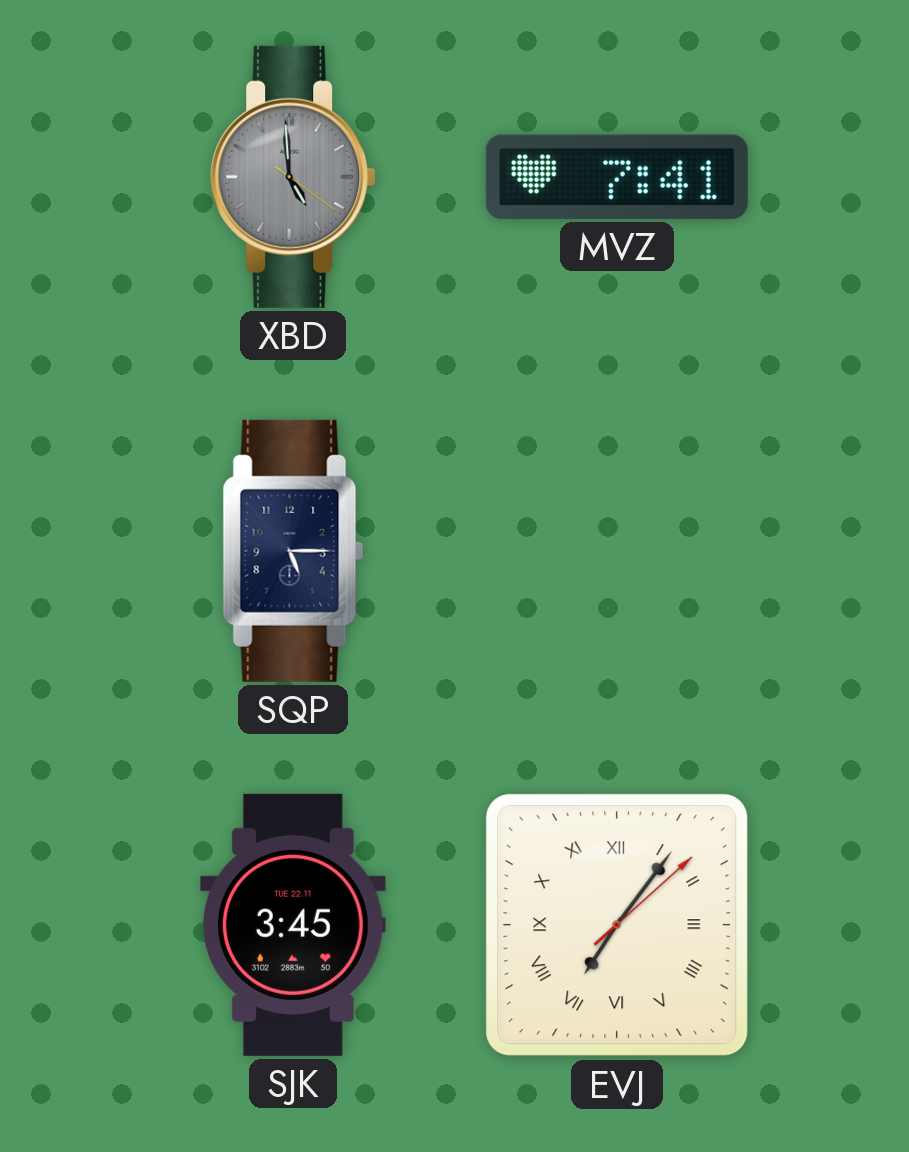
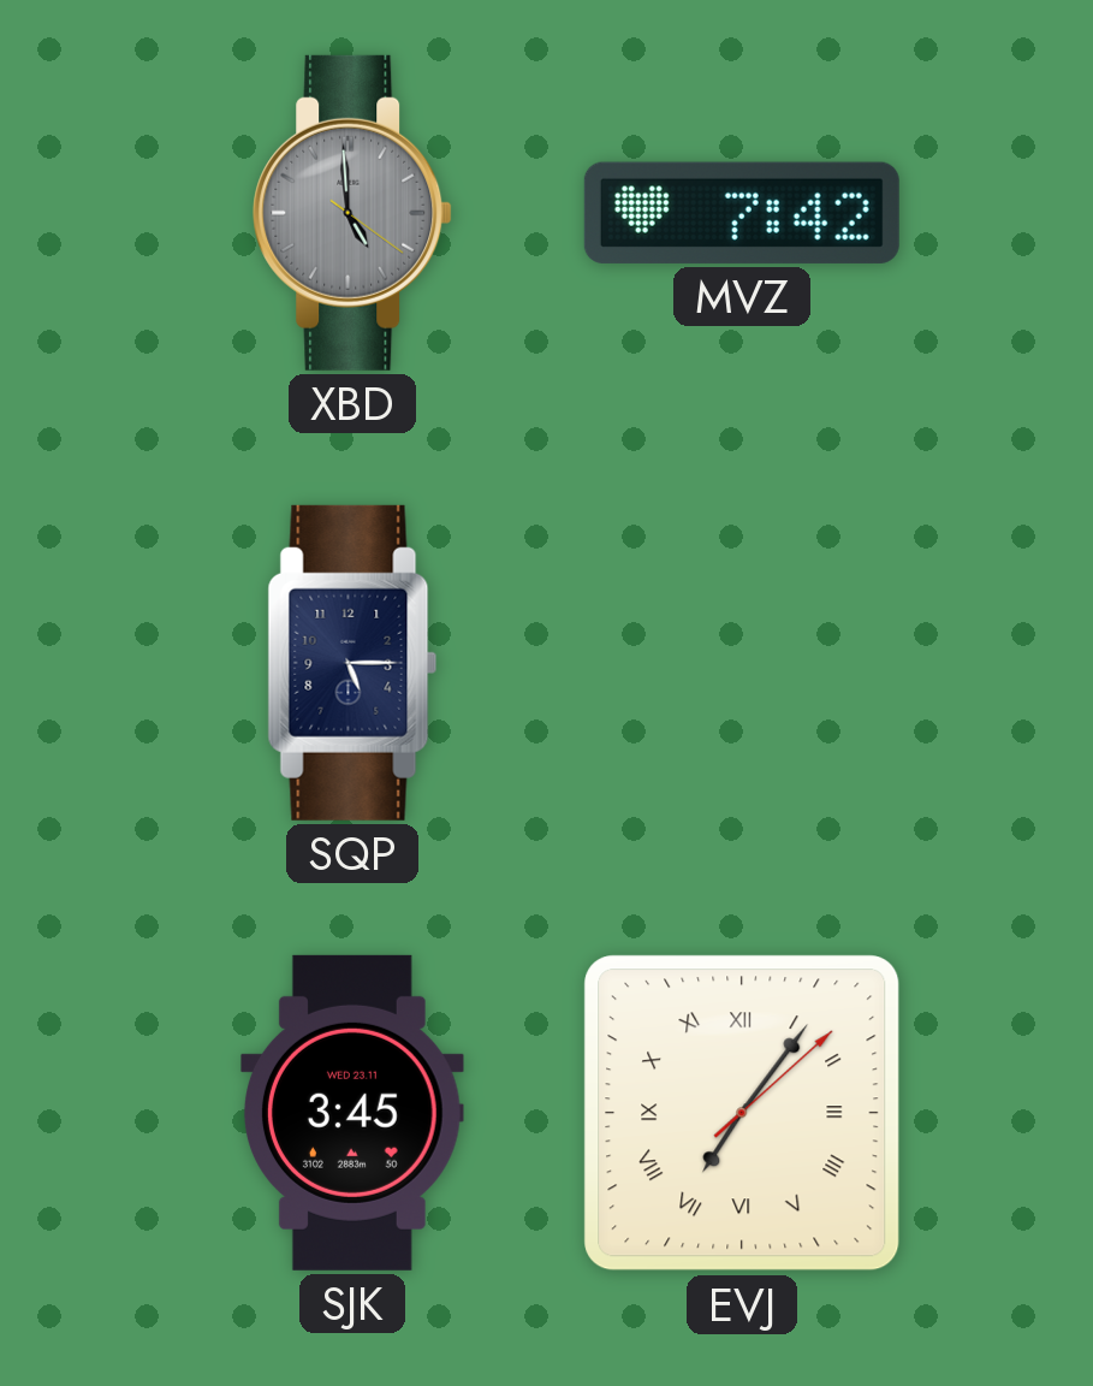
MVZ: 7:41 -> 7:42
SJK date: TUE 22.11 -> WED 23.11
